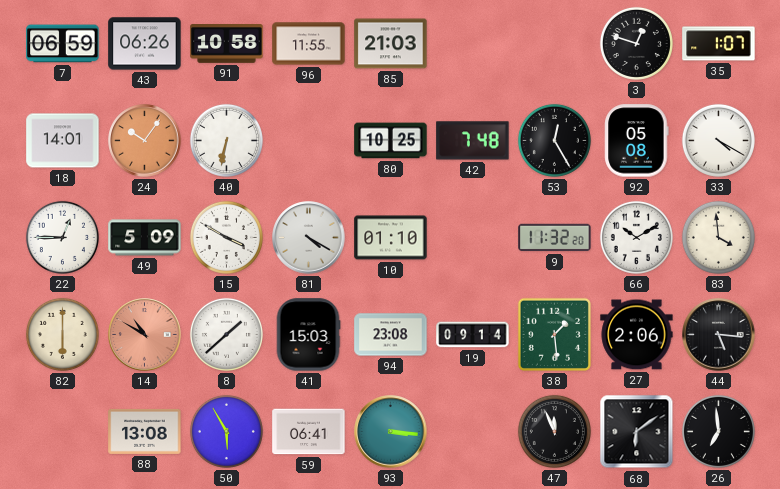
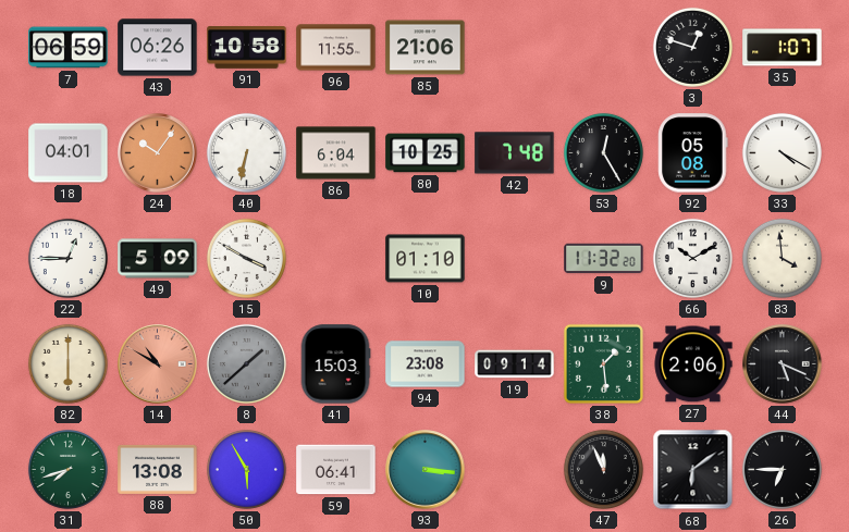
85: 21:03 -> 21:06
18: 14:01 -> 04:01
86: none -> 6:04
81: 4:20 -> none
8 dial: white -> grey
44: 5:16 -> 5:19
31: none -> 7:42
26: 6:59 -> 6:45
